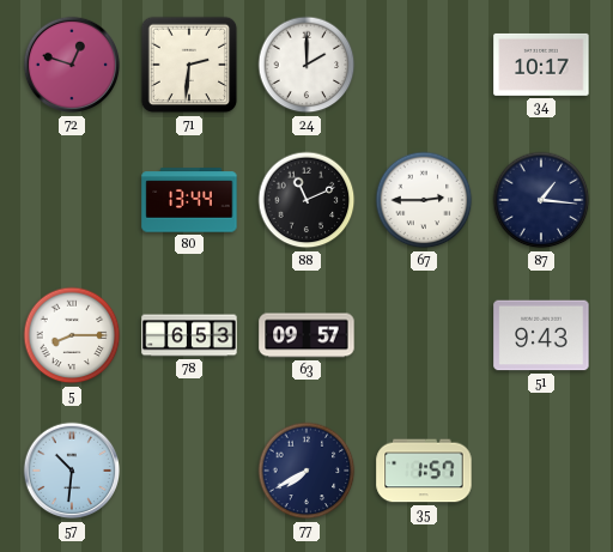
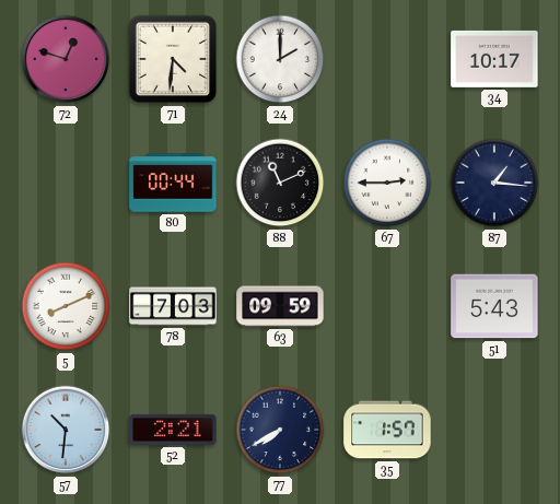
71: 2:31 -> 4:31
80: 13:44 -> 00:44
5: 8:15 -> 8:11
78: 6:53 -> 7:03
63: 09:57 -> 09:59
51: 9:43 -> 5:43
52: none -> 2:21
